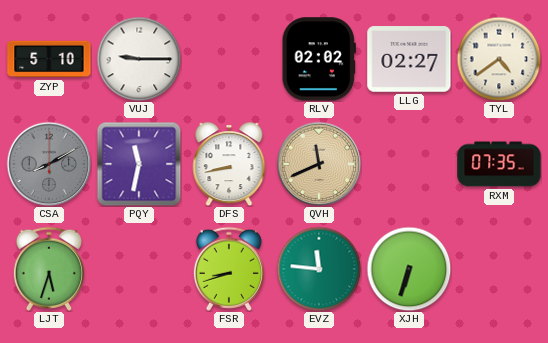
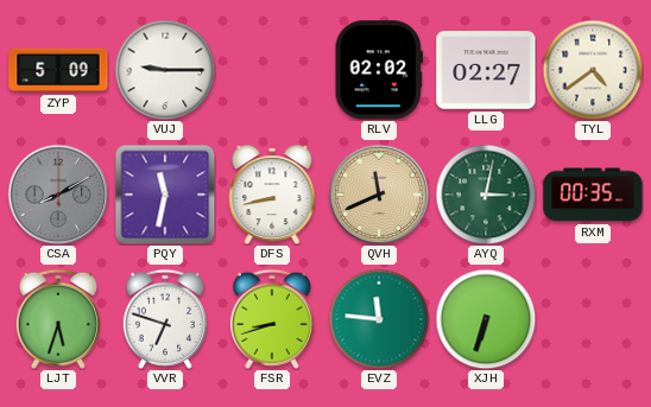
ZYP: 5:10 -> 5:09
AYQ: none -> 3:02
RXM: 07:35 -> 00:35
VVR: none -> 6:48
